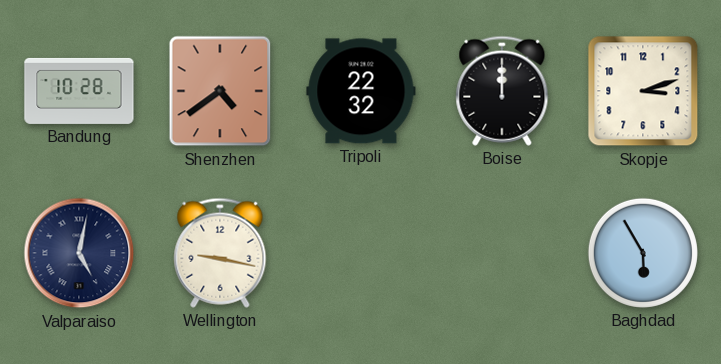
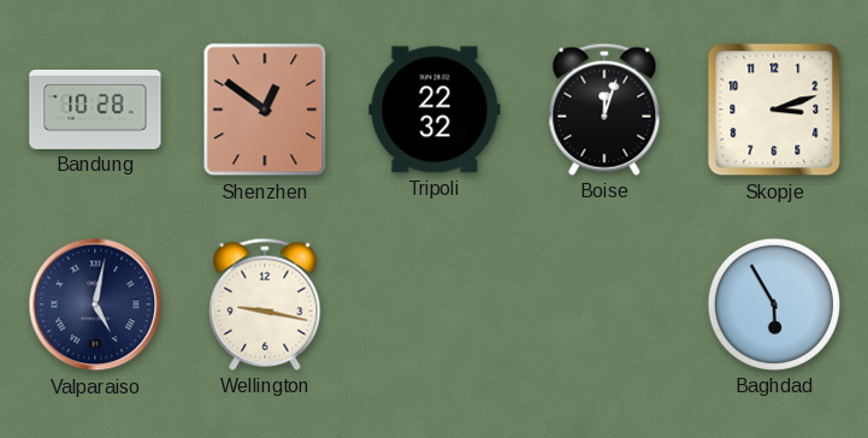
Shenzhen: 4:39 -> 12:51
Boise: 12:00 -> 12:03
